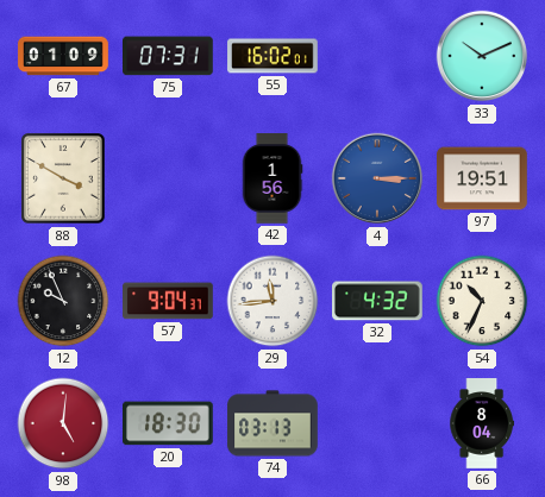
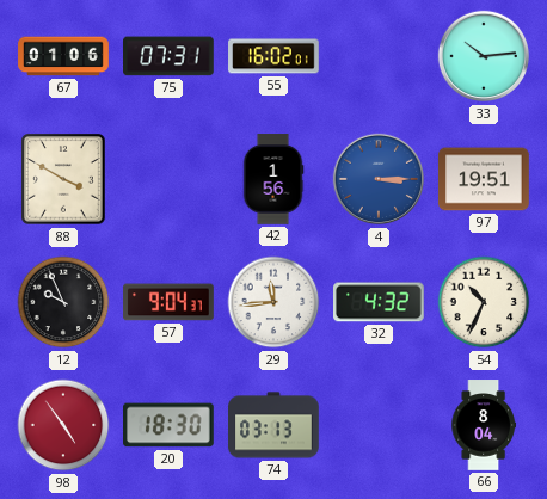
67: 01:09 -> 01:06
33: 10:11 -> 10:14
98: 5:01 -> 4:54
